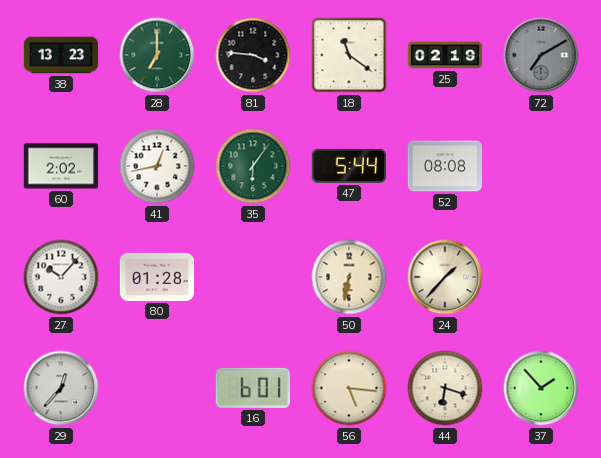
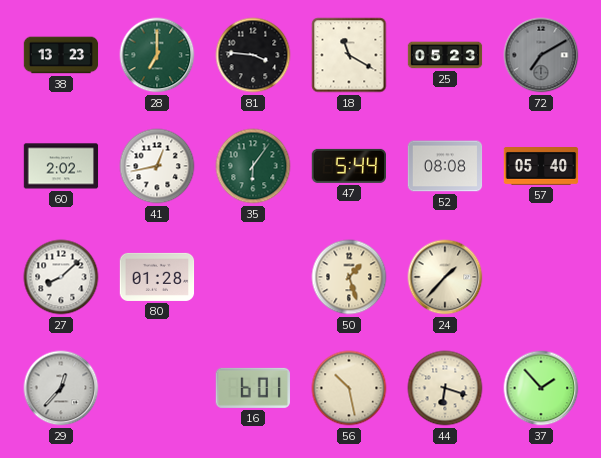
18: 11:21 -> 11:20
25: 02:19 -> 05:23
57: none -> 05:40
27: 10:07 -> 8:08
50: 6:32 -> 1:27
56: 5:16 -> 10:28
